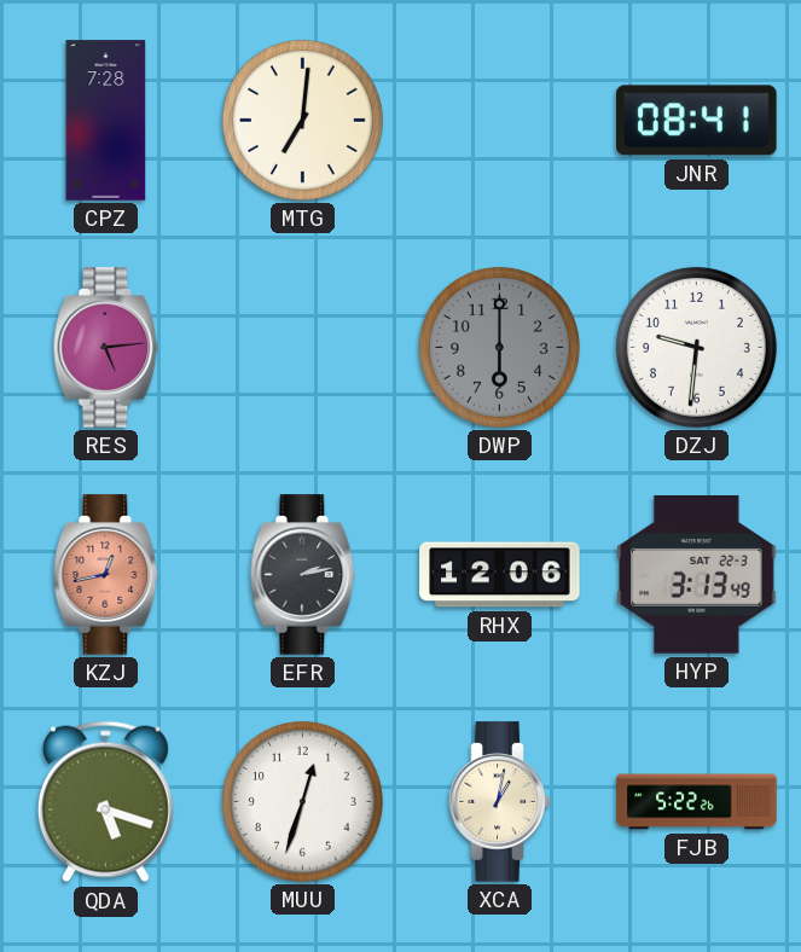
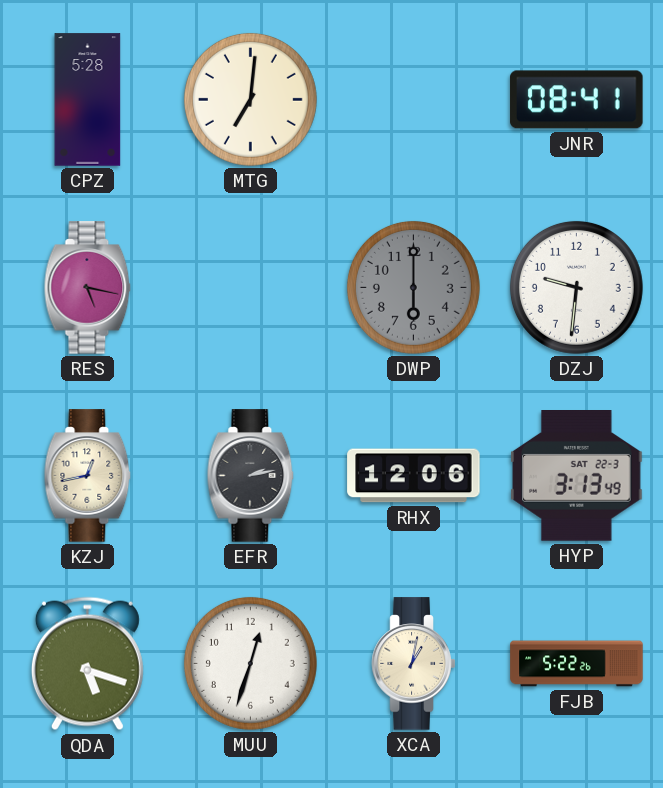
CPZ: 7:28 -> 5:28
RES: 5:14 -> 5:17
KZJ dial: salmon -> cream
